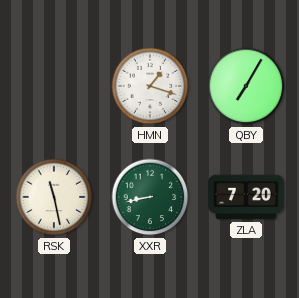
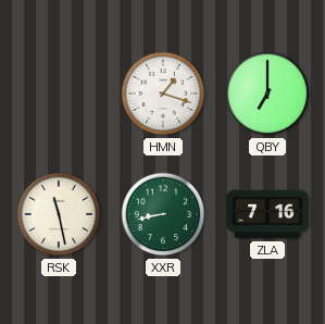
QBY: 7:05 -> 7:00
ZLA: 7:20 -> 7:16
